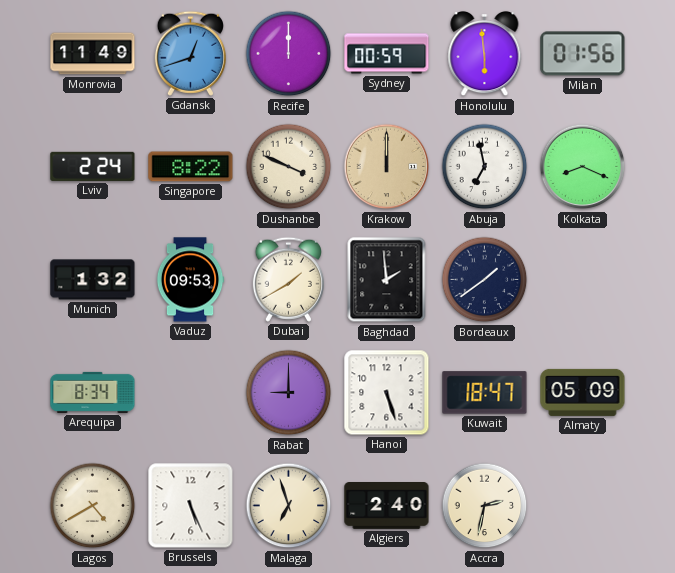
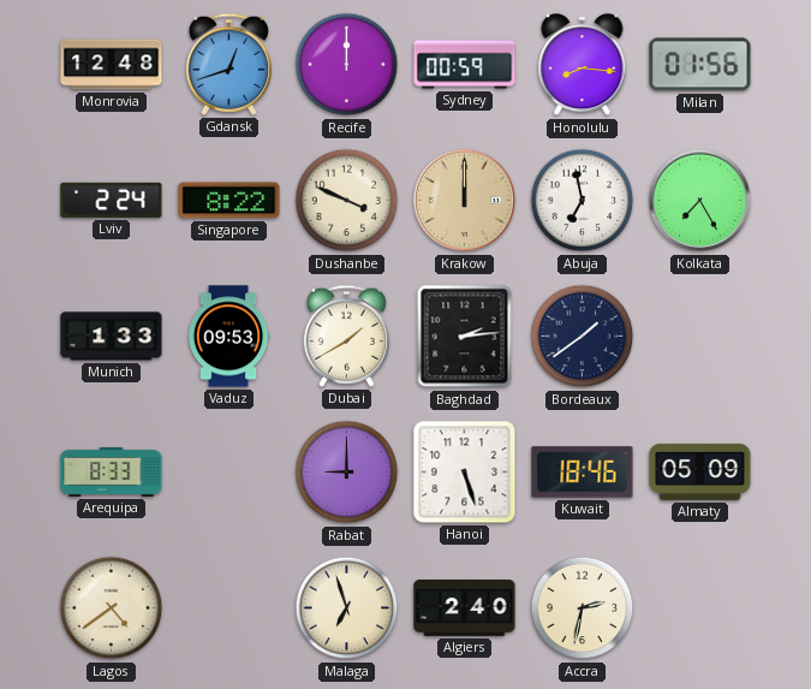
Monrovia: 11:49 -> 12:48
Honolulu: 5:59 -> 8:16
Kolkata: 8:19 -> 7:25
Munich: 1:32 -> 1:33
Baghdad: 1:59 -> 2:14
Arequipa: 8:34 -> 8:33
Kuwait: 18:47 -> 18:46
Lagos: 4:40 -> 4:39
Brussels: 5:26 -> none
